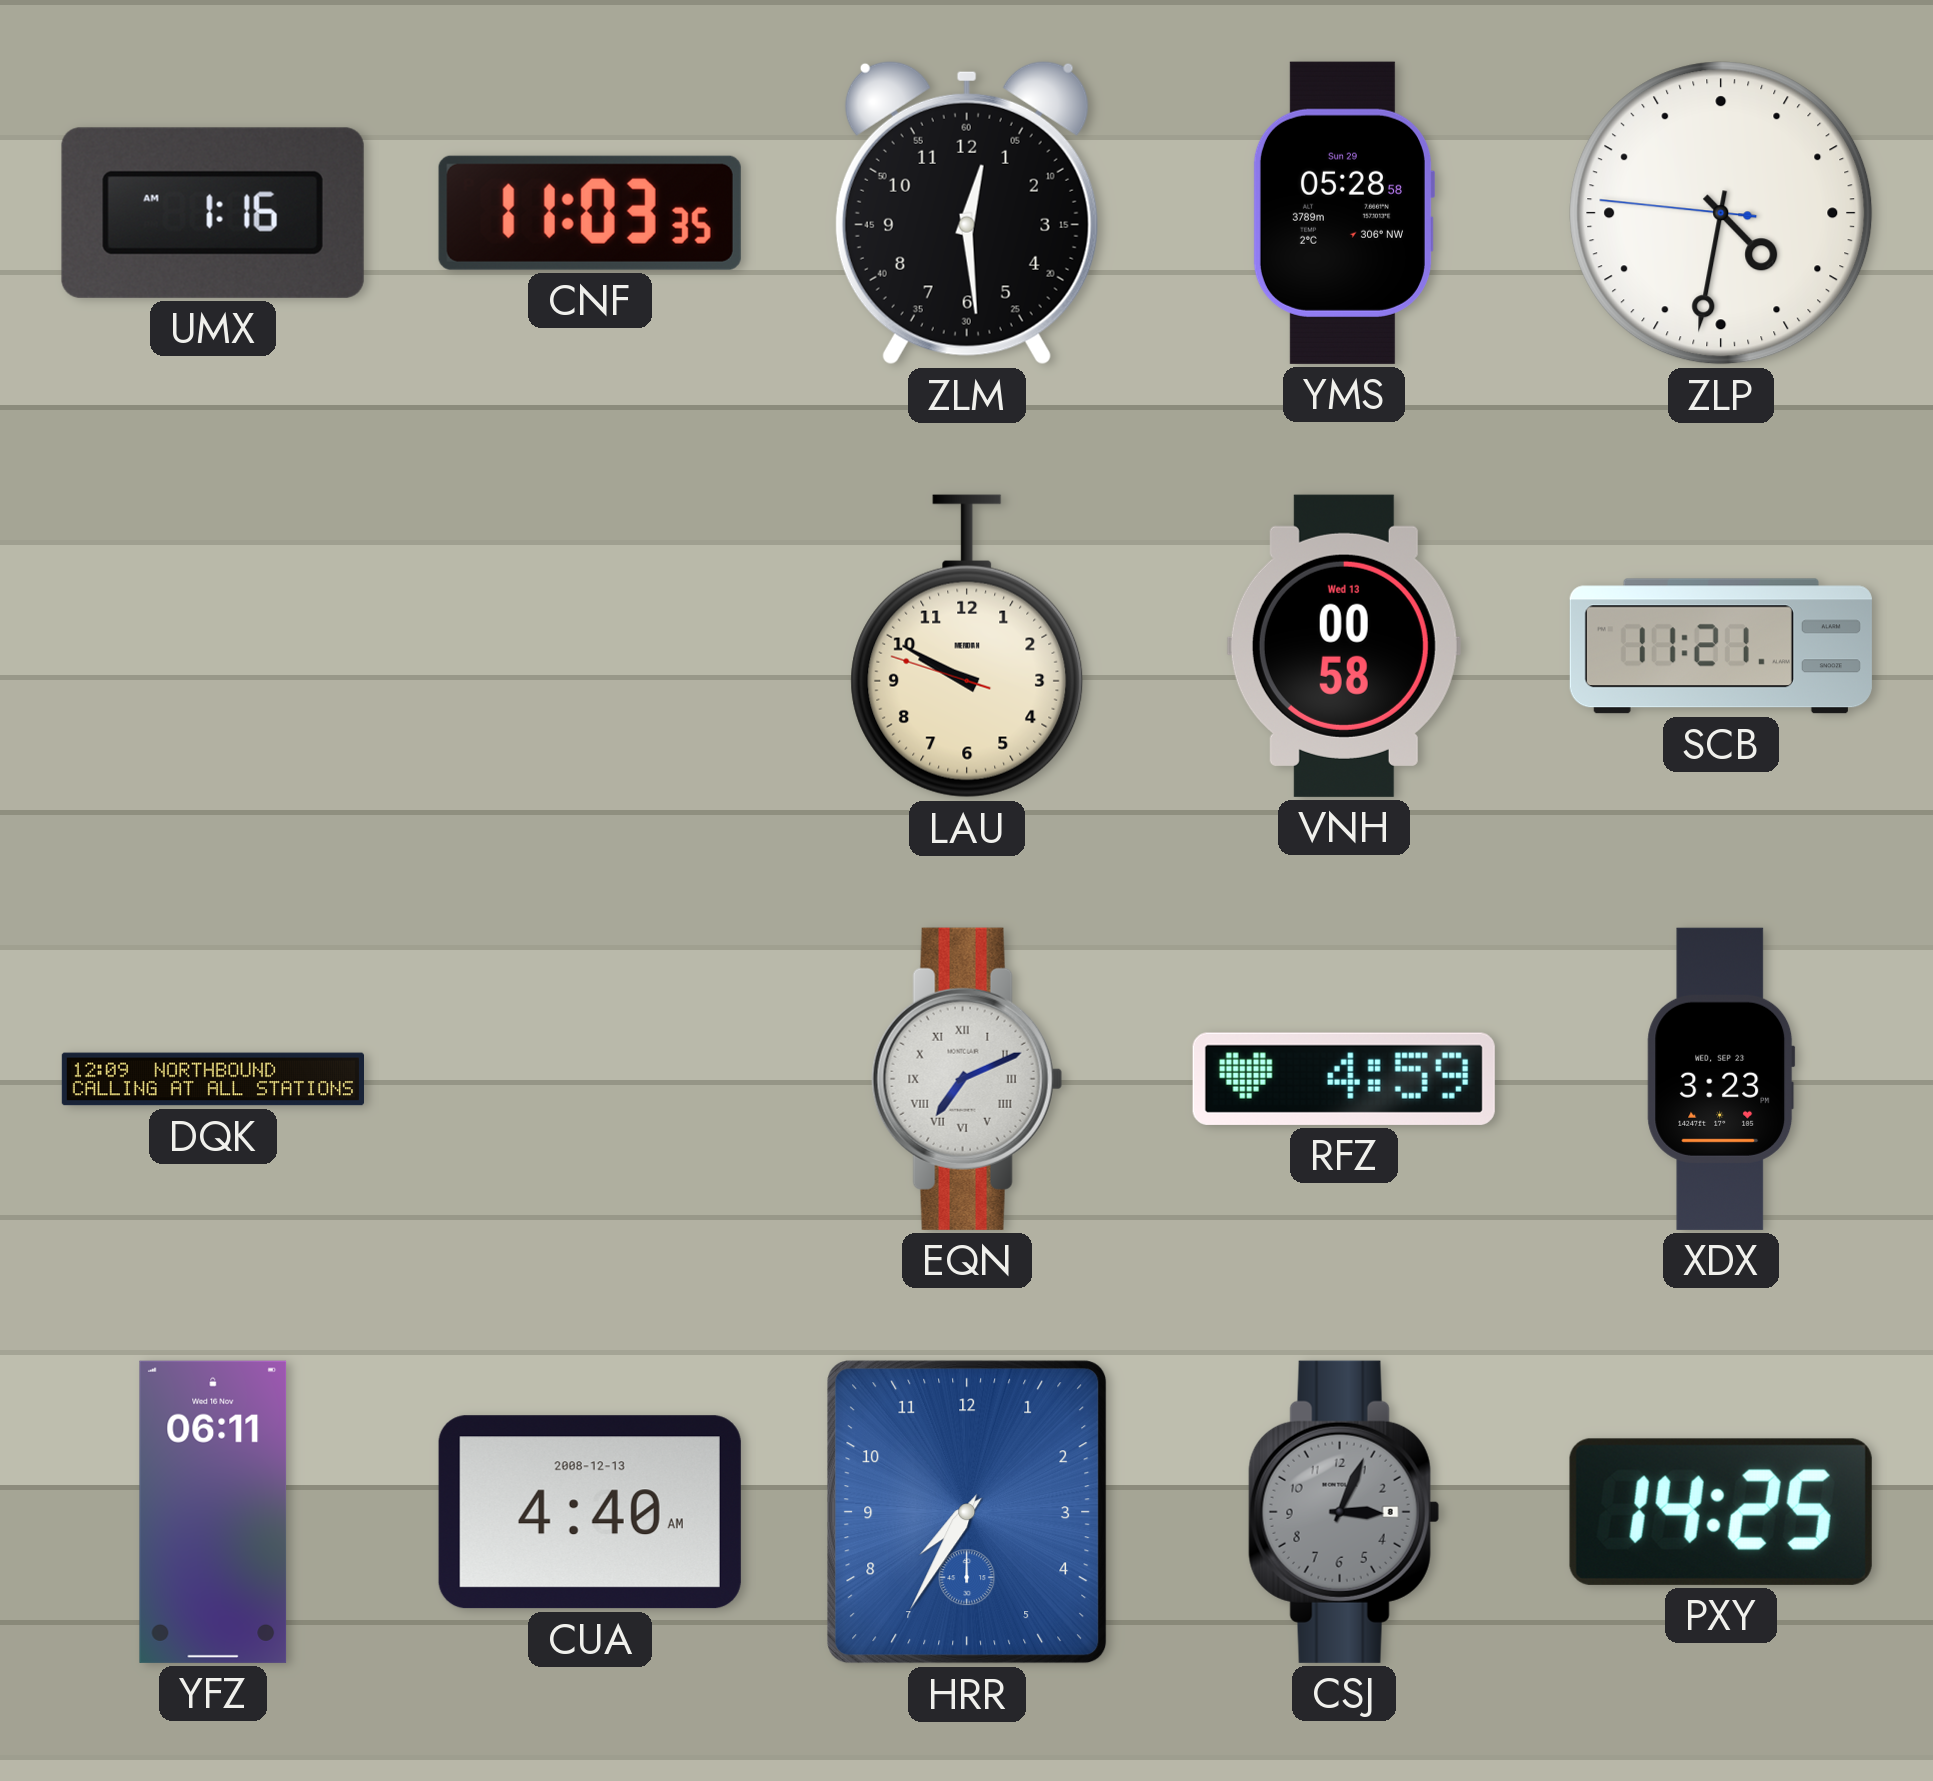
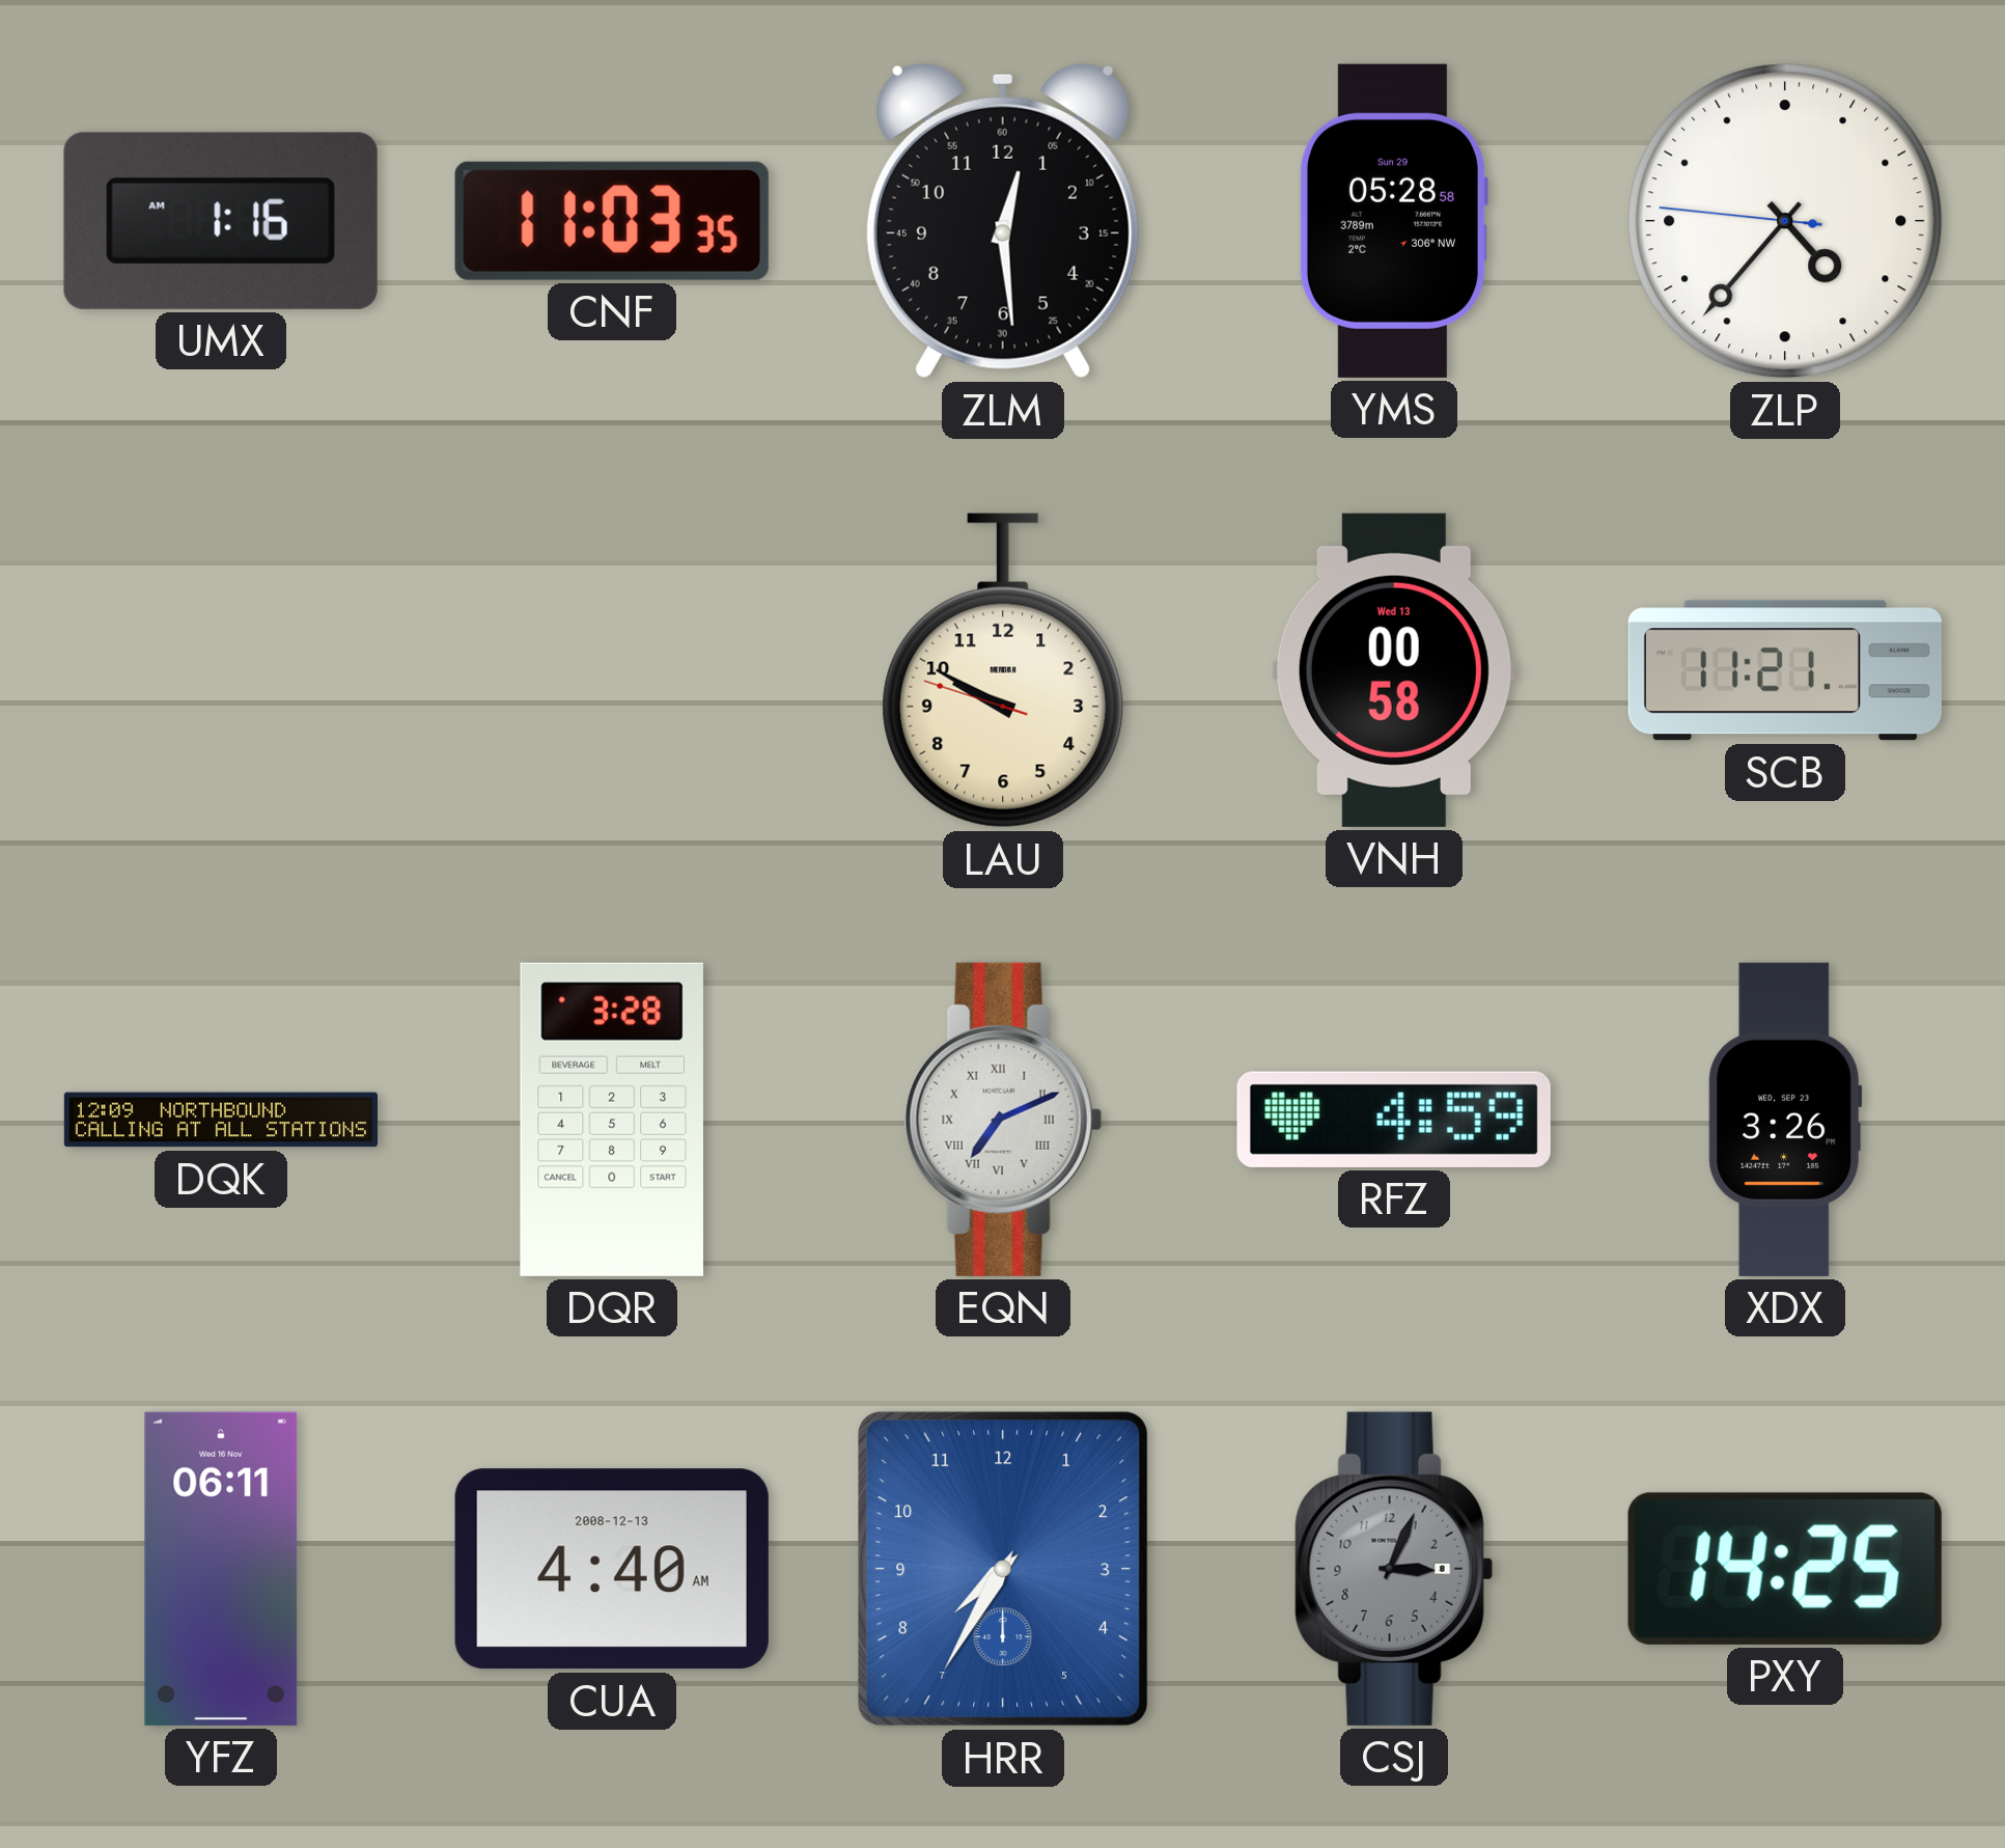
ZLP: 4:31 -> 4:36
DQR: none -> 3:28
XDX: 3:23 -> 3:26
